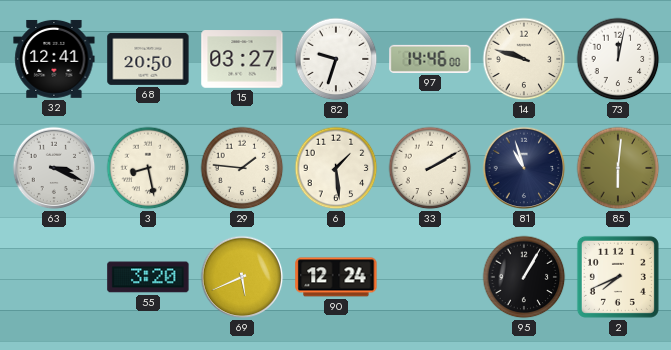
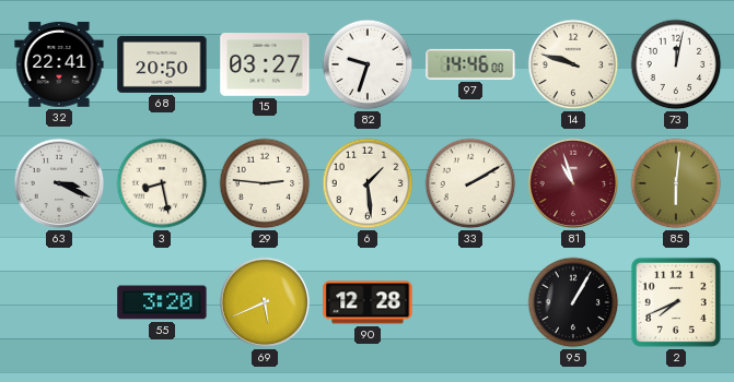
32: 12:41 -> 22:41
29: 1:46 -> 2:46
81 dial: navy -> burgundy
90: 12:24 -> 12:28
